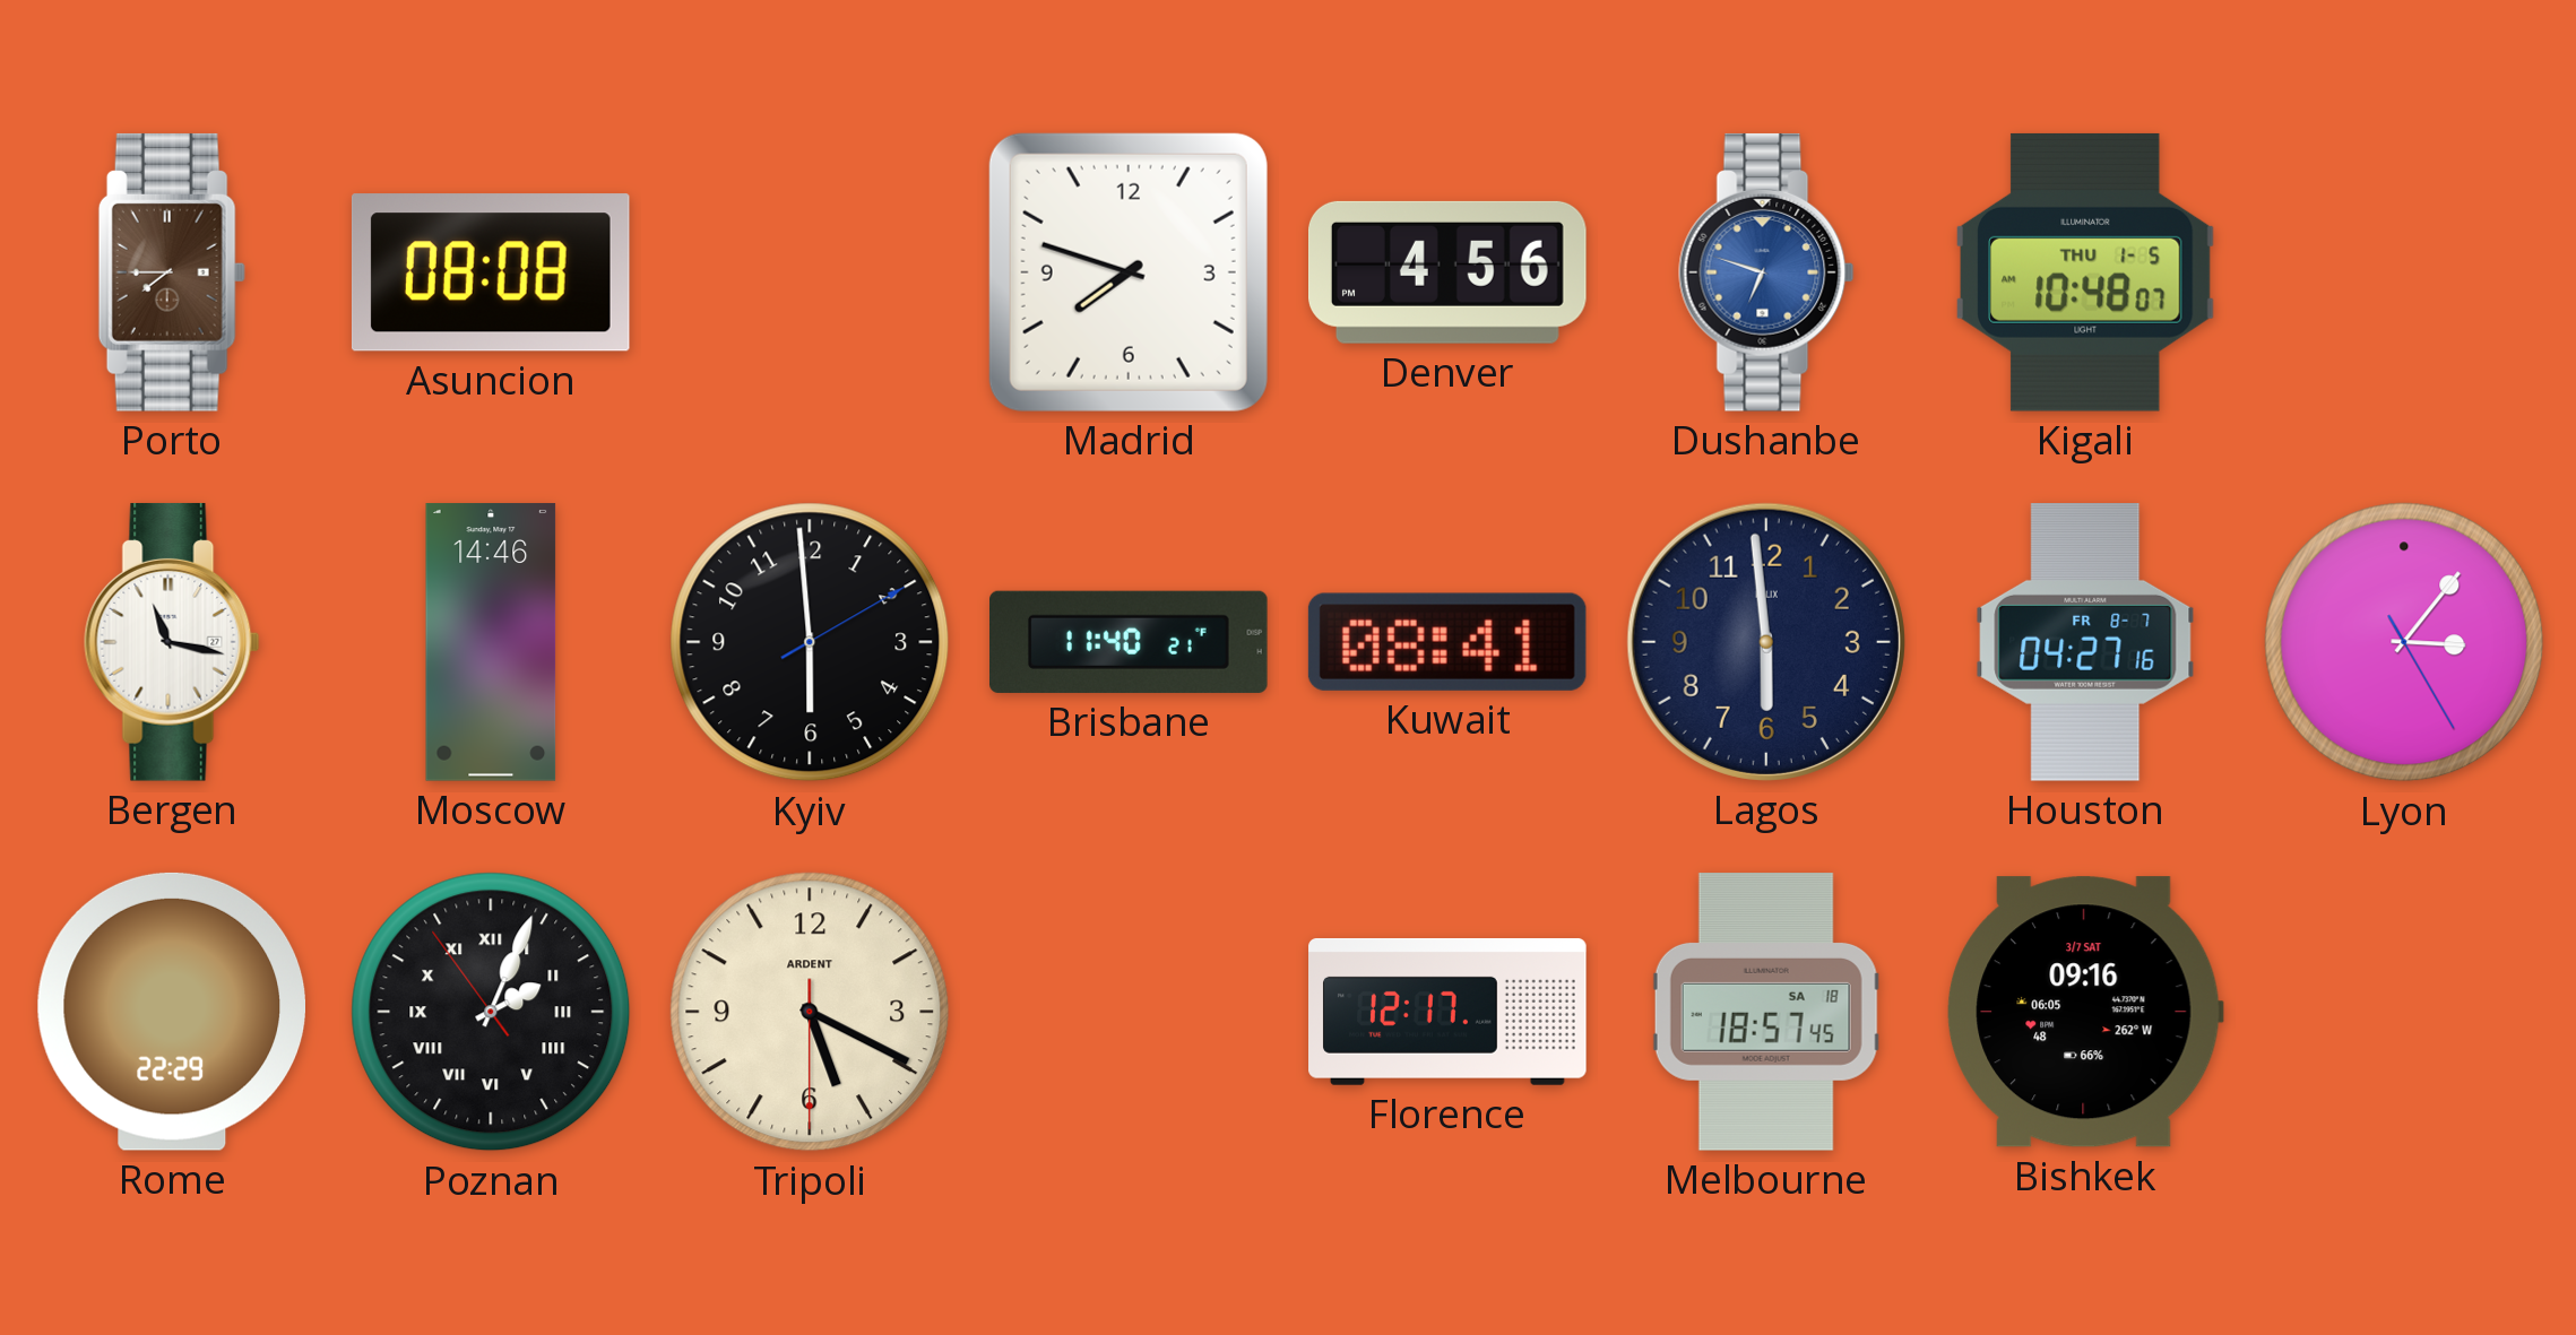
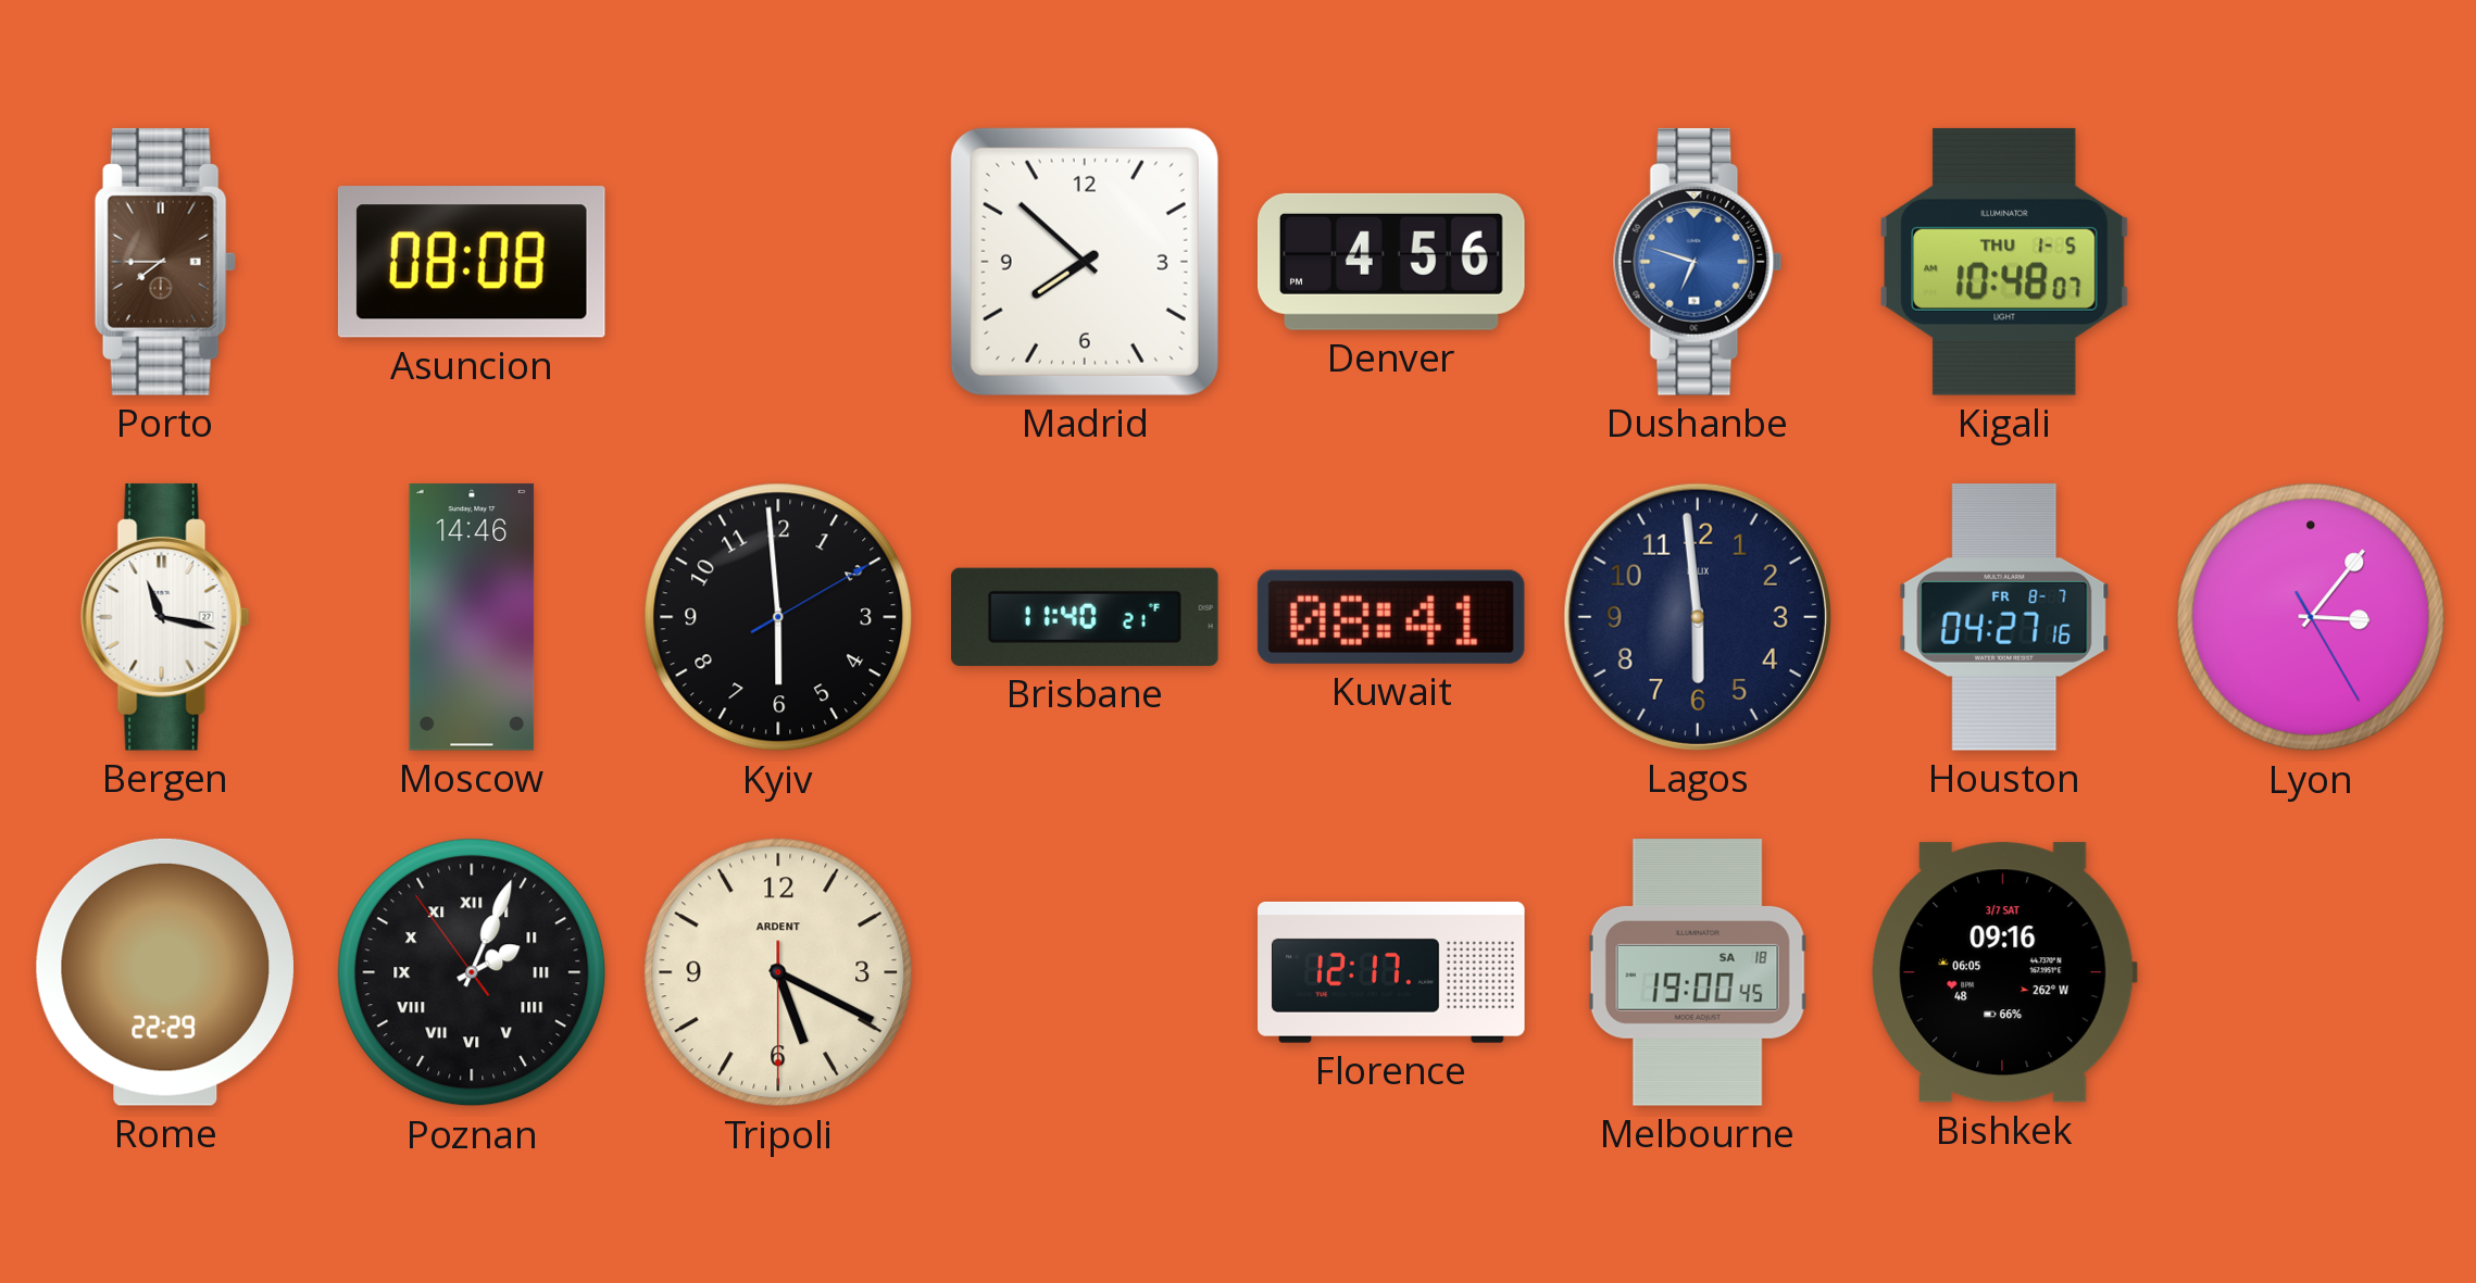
Madrid: 7:48 -> 7:52
Melbourne: 18:57 -> 19:00
